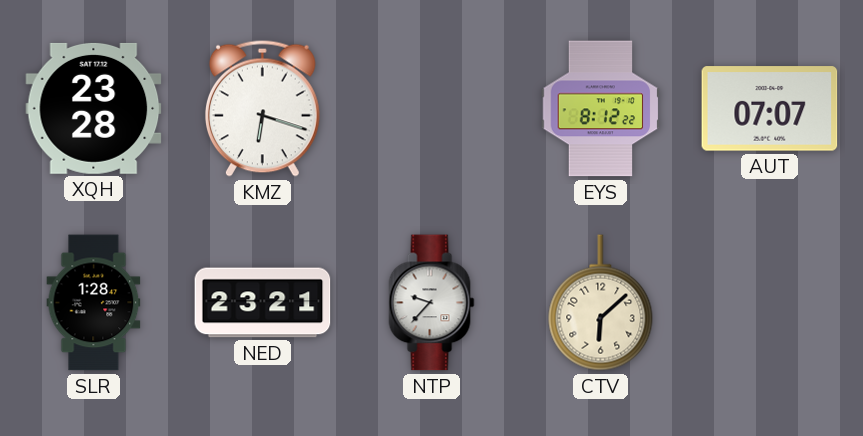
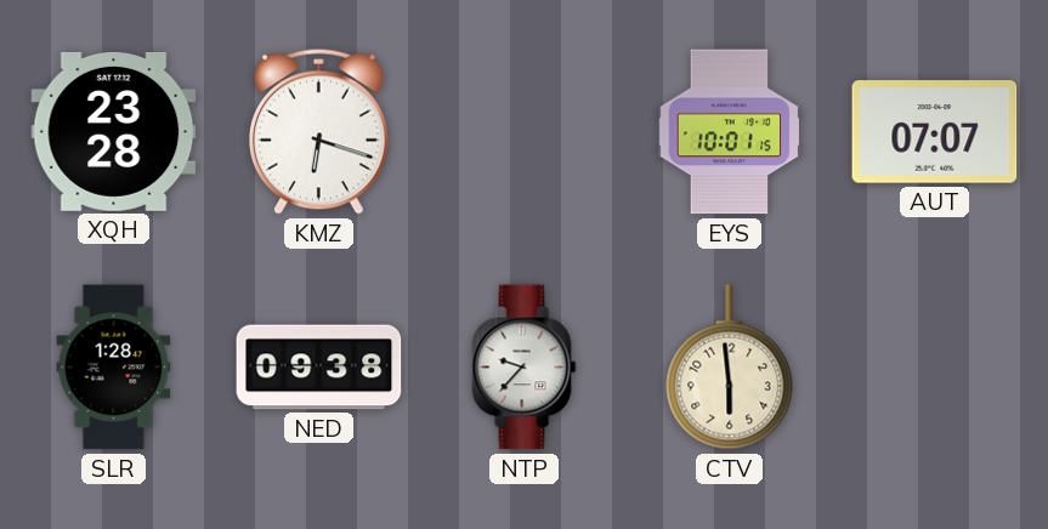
EYS: 8:12 -> 10:01
NED: 23:21 -> 09:38
CTV: 6:08 -> 5:59
